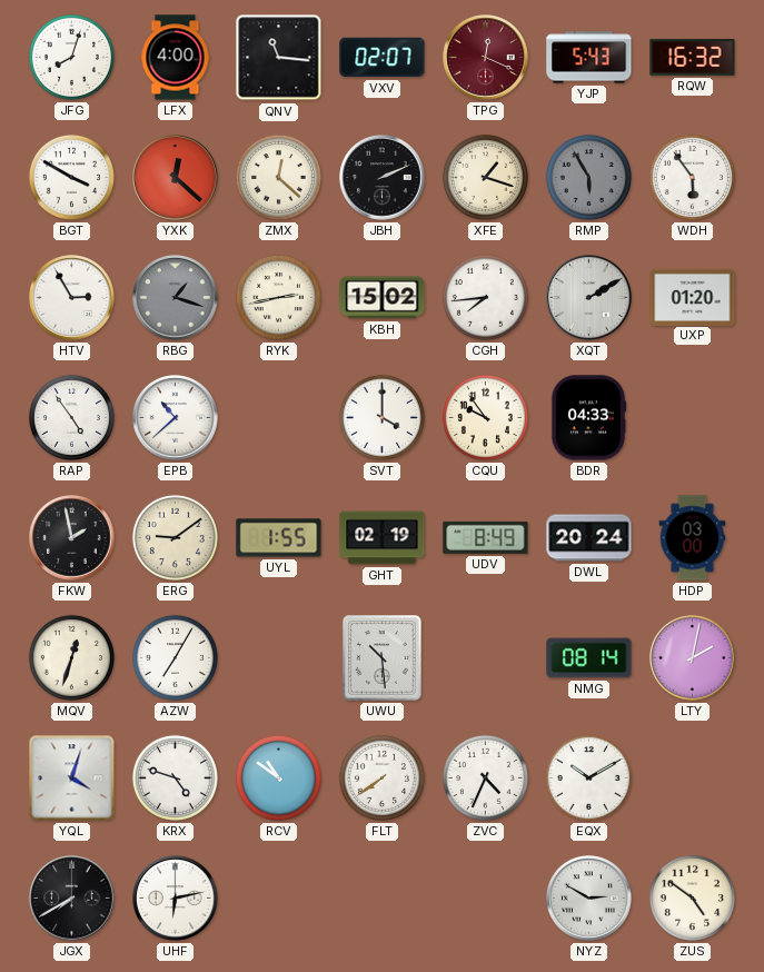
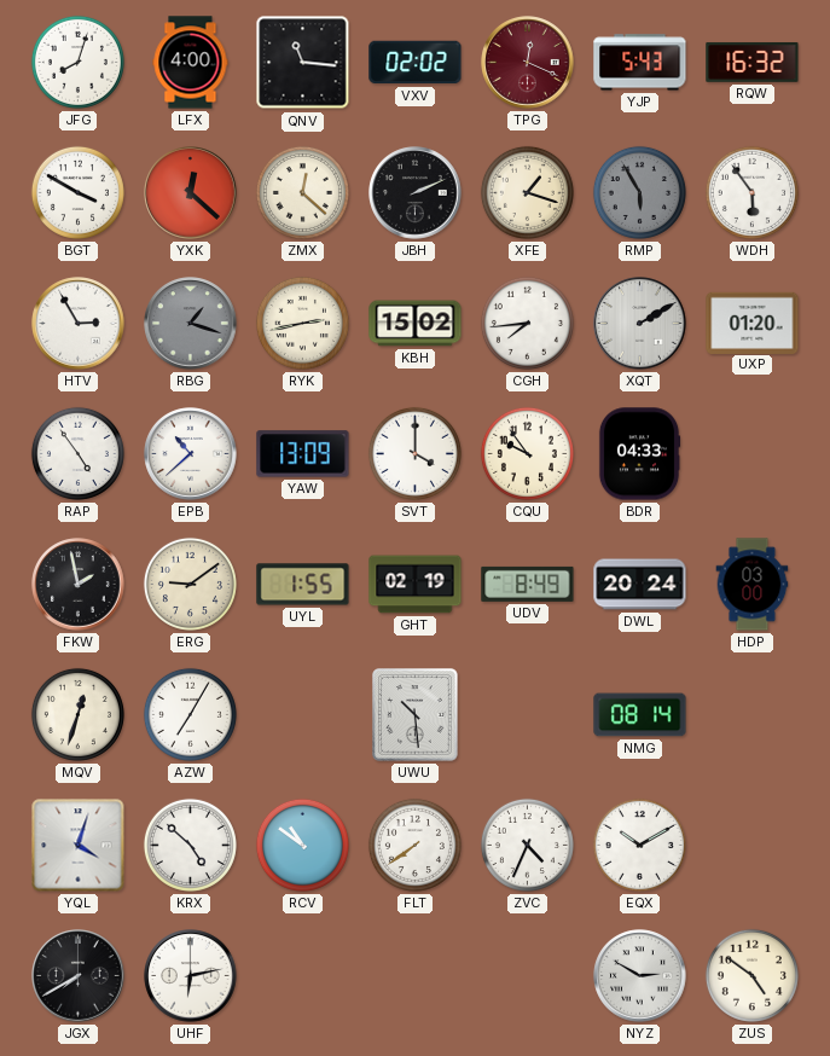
VXV: 02:07 -> 02:02
YAW: none -> 13:09
LTY: 2:02 -> none
KRX: 4:48 -> 4:52
